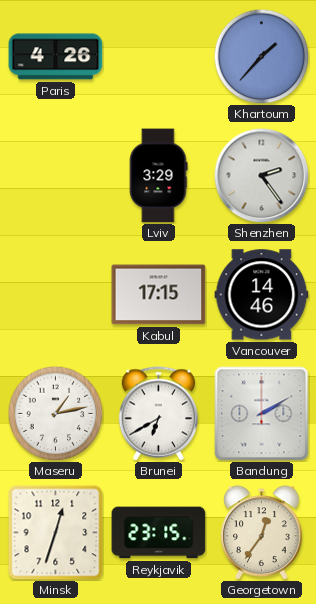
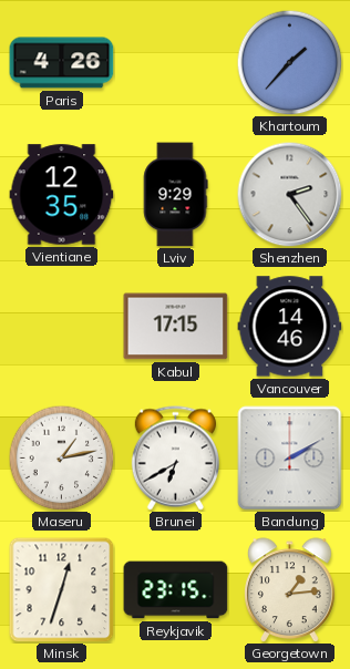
Vientiane: none -> 12:35
Lviv: 3:29 -> 9:29
Georgetown: 12:36 -> 1:14
